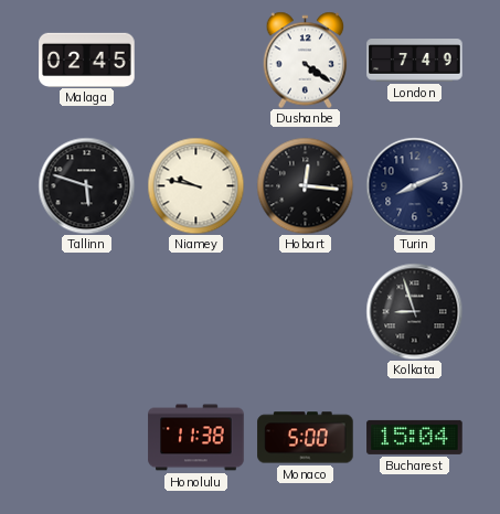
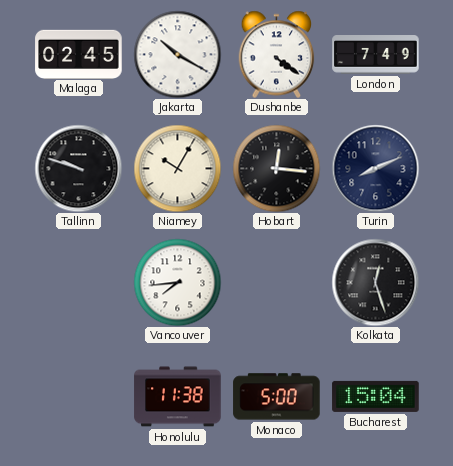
Jakarta: none -> 10:20
Tallinn: 5:48 -> 9:48
Niamey: 9:47 -> 10:05
Vancouver: none -> 7:44
Kolkata: 8:57 -> 12:27
